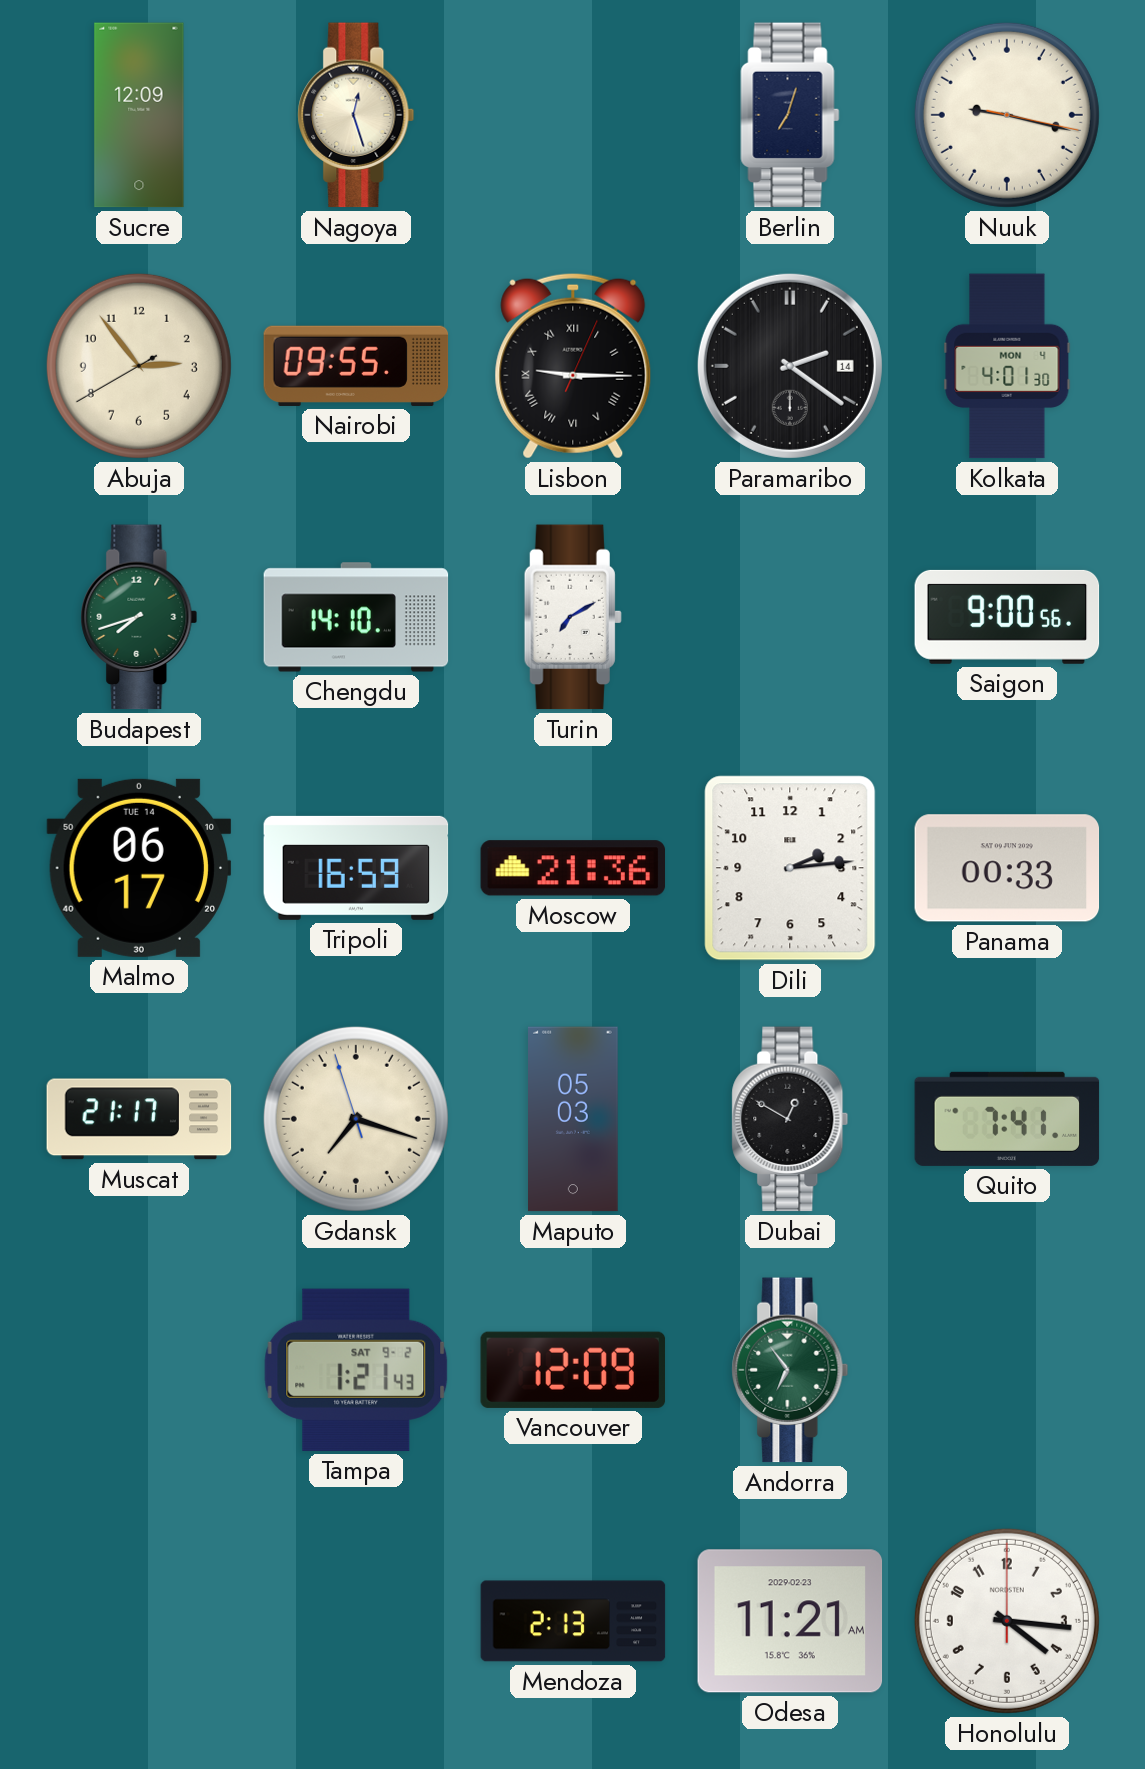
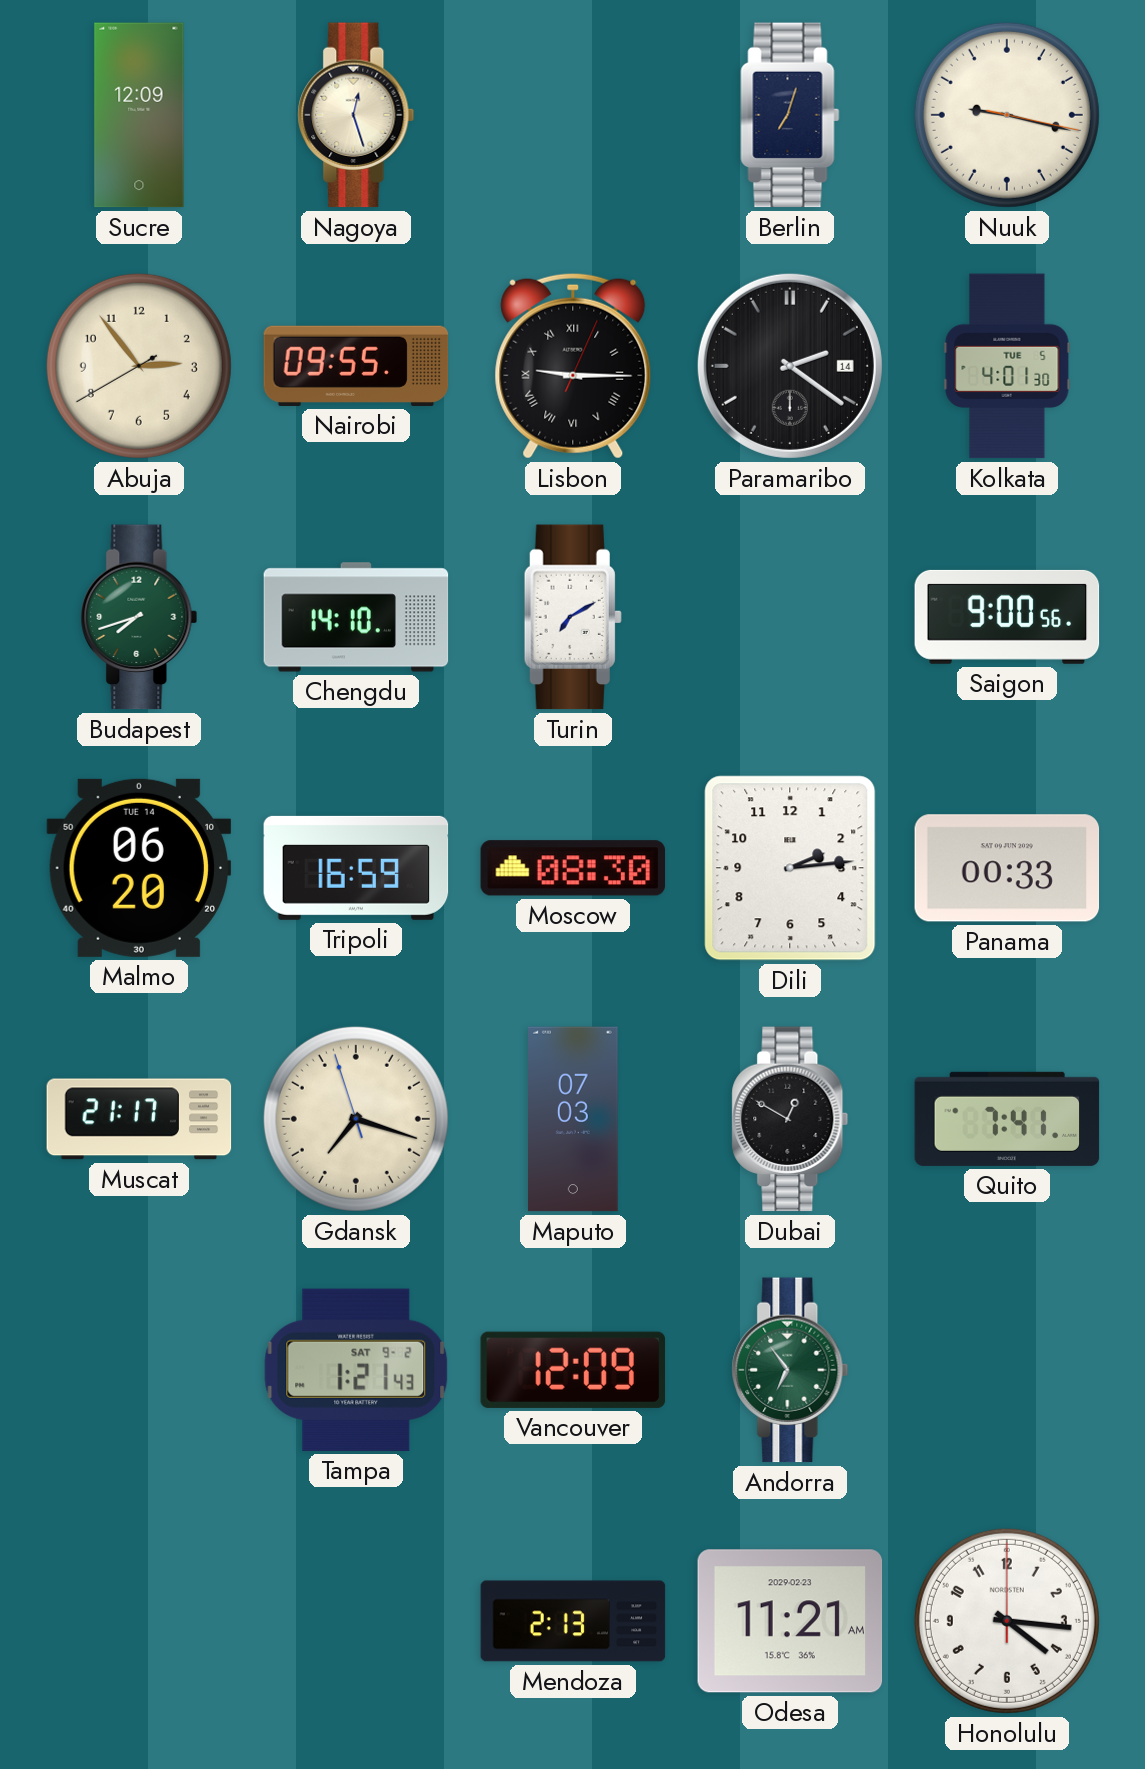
Kolkata date: MON 4 -> TUE 5
Malmo: 06:17 -> 06:20
Moscow: 21:36 -> 08:30
Maputo: 05:03 -> 07:03
